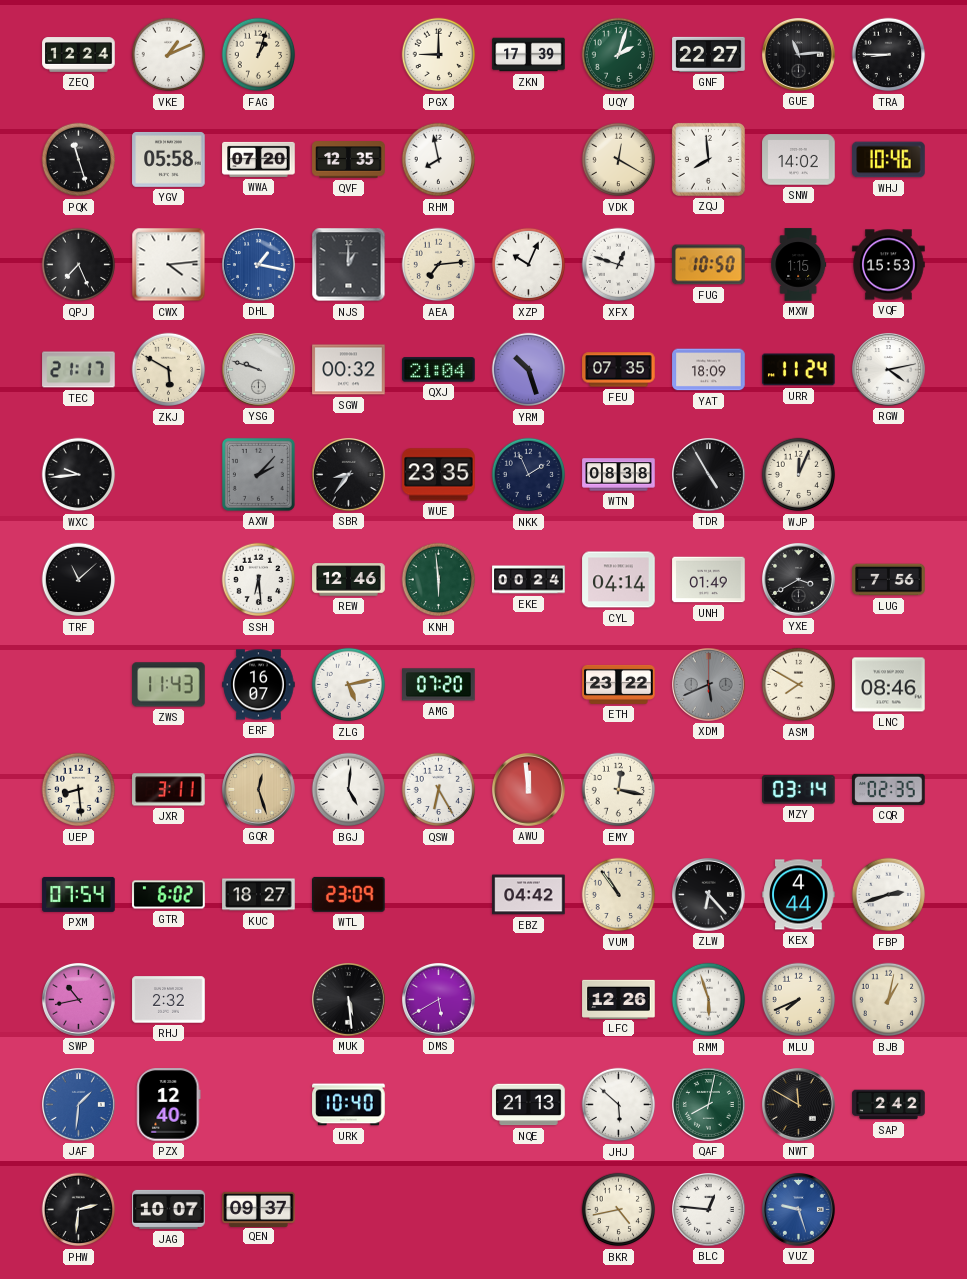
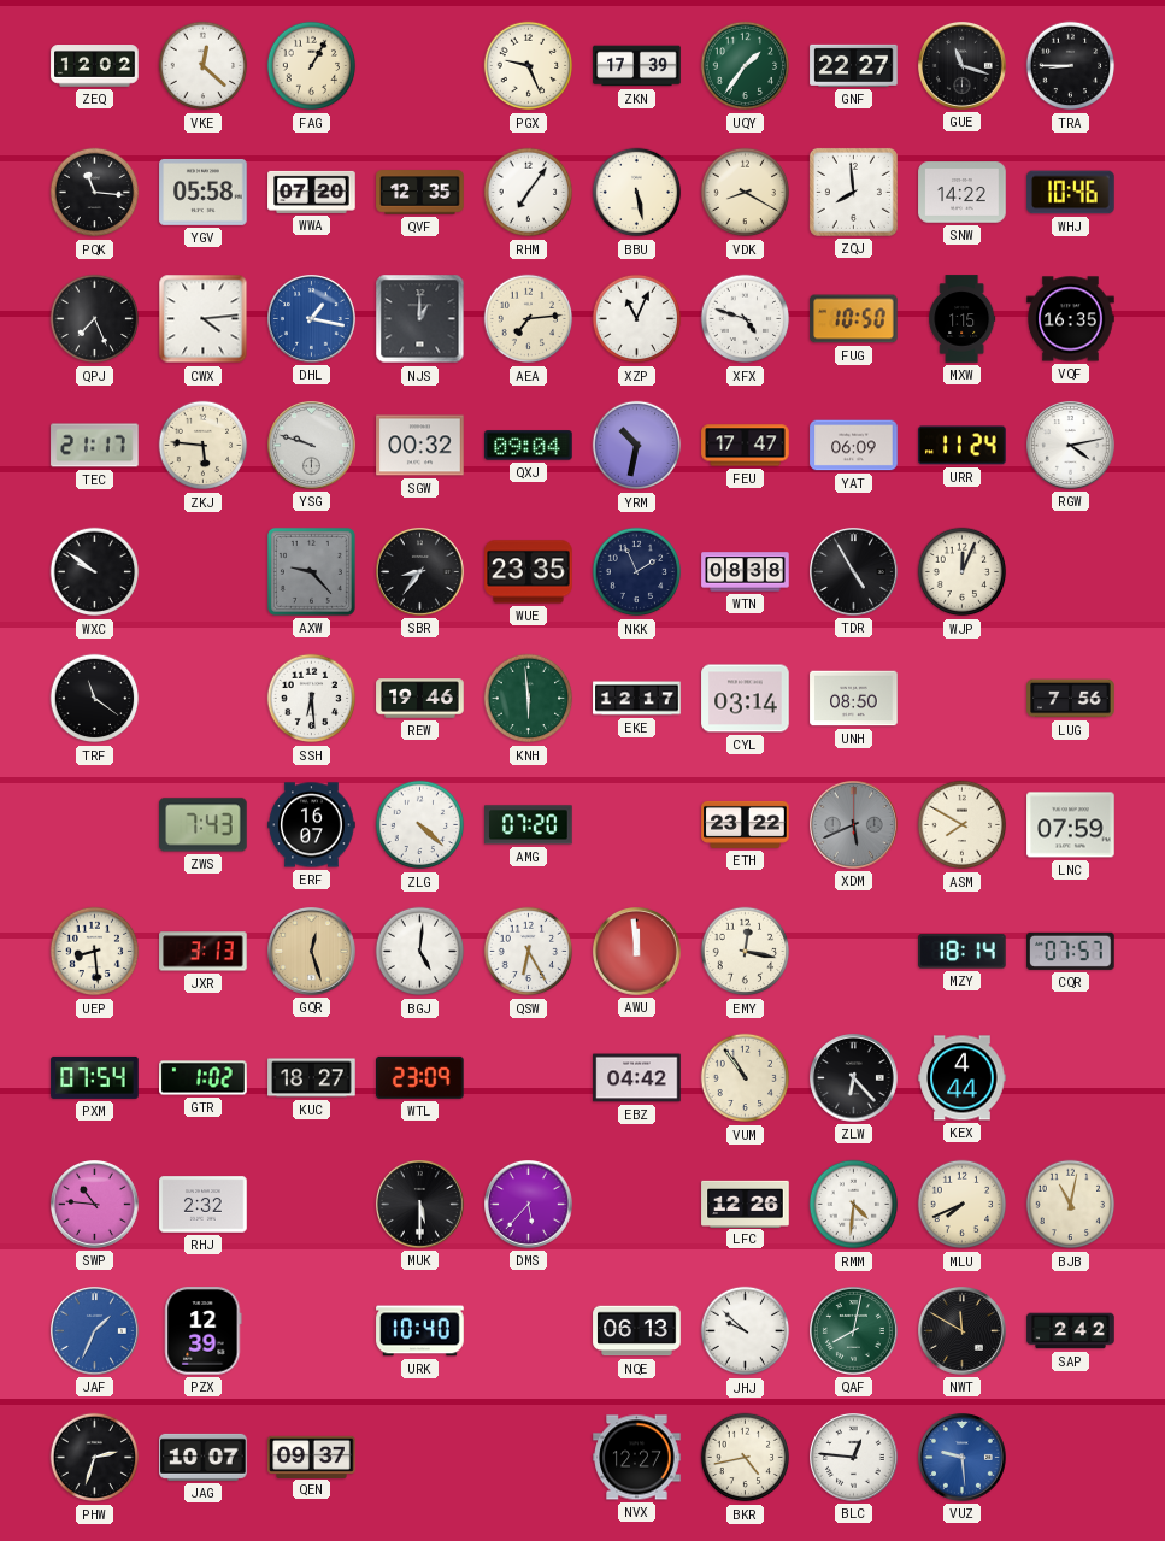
ZEQ: 12:24 -> 12:02
VKE: 1:11 -> 12:22
FAG: 1:03 -> 1:05
PGX: 9:00 -> 9:26
UQY: 2:03 -> 1:36
GUE: 11:14 -> 11:18
PQK: 11:27 -> 11:16
RHM: 7:58 -> 7:06
BBU: none -> 5:28
VDK: 12:20 -> 8:20
SNW: 14:02 -> 14:22
XZP: 10:04 -> 11:04
XFX: 12:48 -> 4:48
VQF: 15:53 -> 16:35
ZKJ: 5:50 -> 5:46
QXJ: 21:04 -> 09:04
YRM: 10:27 -> 10:32
FEU: 07:35 -> 17:47
YAT: 18:09 -> 06:09
WXC: 9:44 -> 9:51
AXW: 2:07 -> 9:23
TRF: 11:08 -> 11:21
REW: 12:46 -> 19:46
EKE: 00:24 -> 12:17
CYL: 04:14 -> 03:14
UNH: 01:49 -> 08:50
YXE: 3:40 -> none
ZWS: 11:43 -> 7:43
ZLG: 5:13 -> 4:22
LNC: 08:46 -> 07:59
JXR: 3:11 -> 3:13
MZY: 03:14 -> 18:14
CQR: 02:35 -> 07:57
GTR: 6:02 -> 1:02
FBP: 2:42 -> none
SWP: 10:43 -> 10:46
MUK: 5:29 -> 5:30
DMS: 5:40 -> 5:37
RMM: 5:57 -> 4:31
BJB: 1:02 -> 11:02
JAF: 1:31 -> 1:34
PZX: 12:40 -> 12:39
NQE: 21:13 -> 06:13
JHJ: 5:52 -> 9:52
PHW: 2:31 -> 2:33
NVX: none -> 12:27
VUZ: 9:27 -> 9:29
